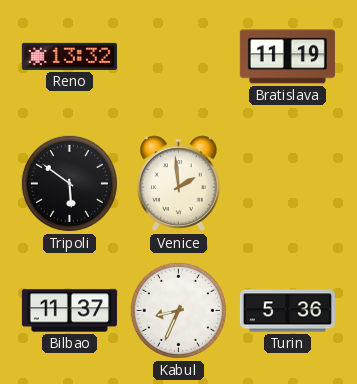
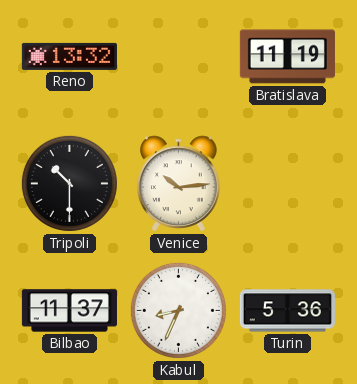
Tripoli: 5:51 -> 10:30
Venice: 1:59 -> 10:14
